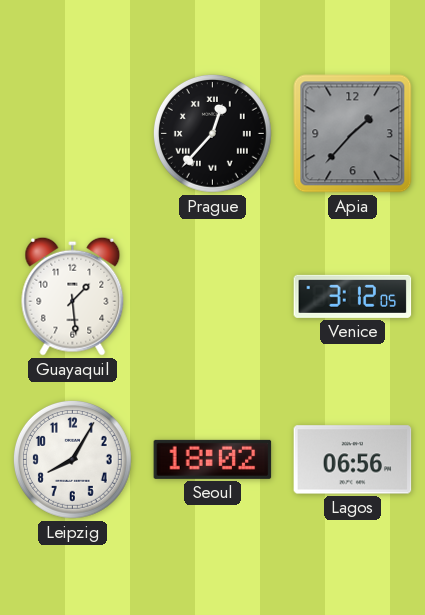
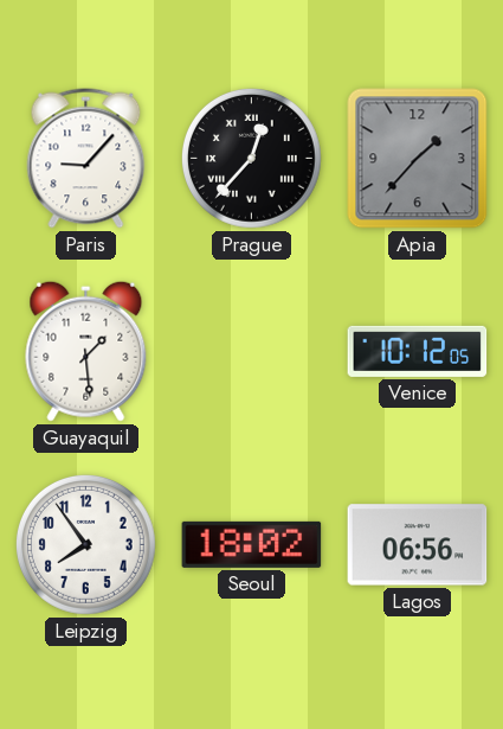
Paris: none -> 9:07
Venice: 3:12 -> 10:12
Leipzig: 8:05 -> 7:54
